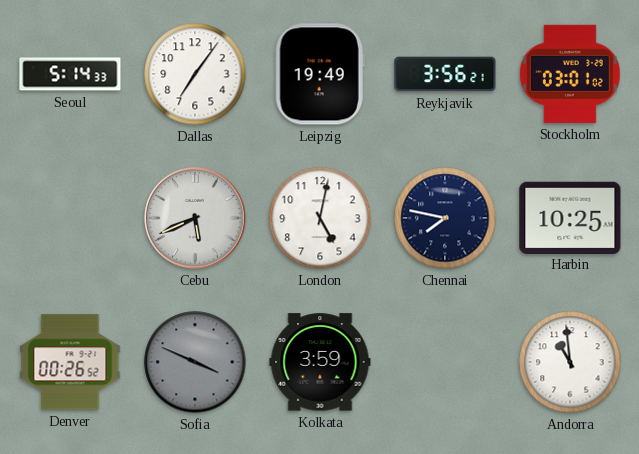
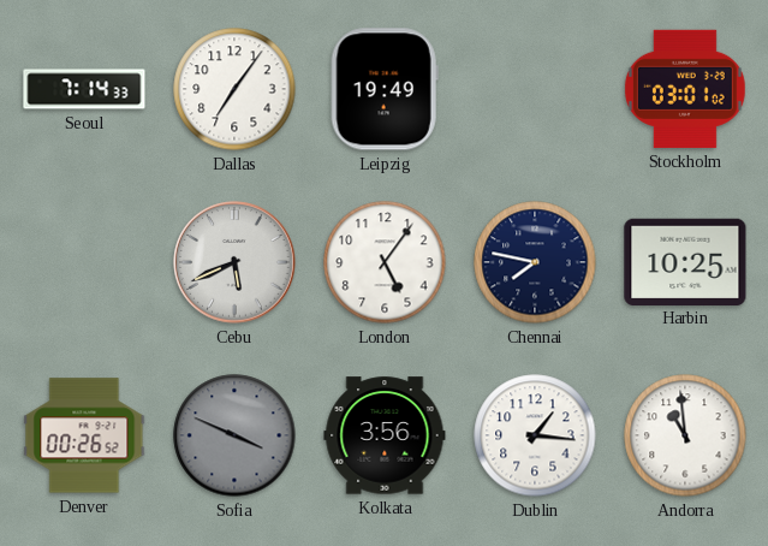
Seoul: 5:14 -> 7:14
Reykjavik: 3:56 -> none
London: 5:02 -> 5:06
Kolkata: 3:59 -> 3:56
Dublin: none -> 1:16
